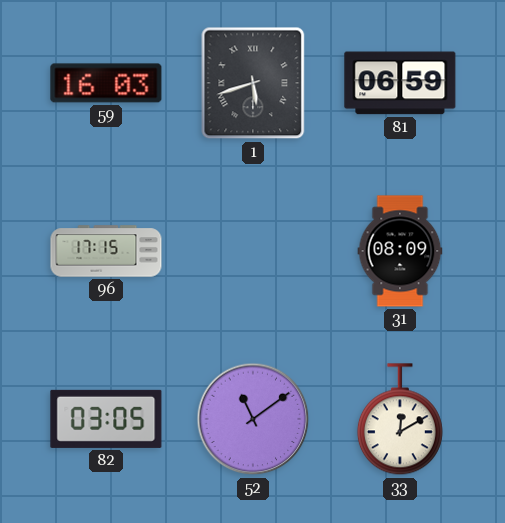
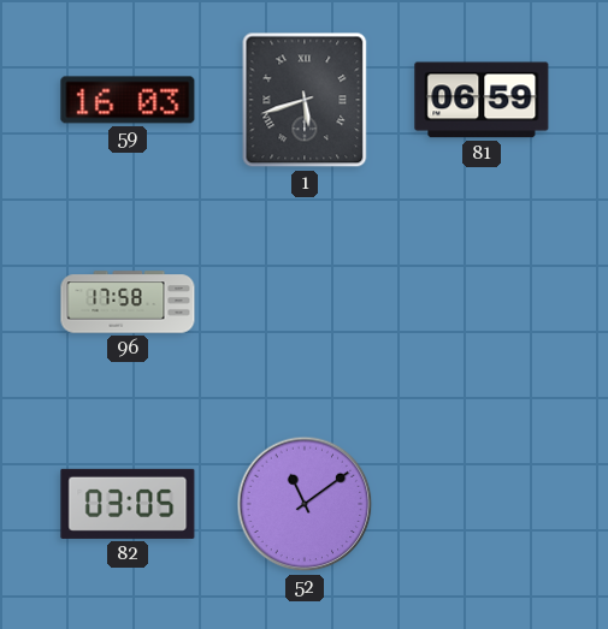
96: 17:15 -> 17:58
31: 08:09 -> none
33: 12:10 -> none
